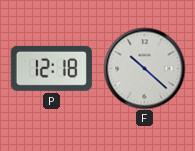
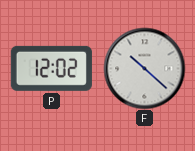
P: 12:18 -> 12:02
